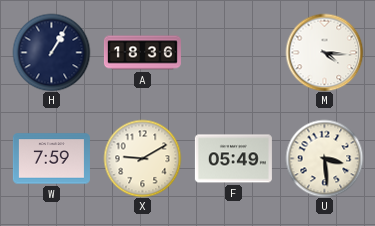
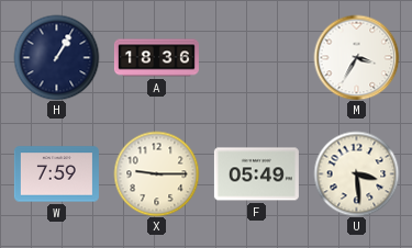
M: 4:16 -> 3:35
X: 9:10 -> 9:15
